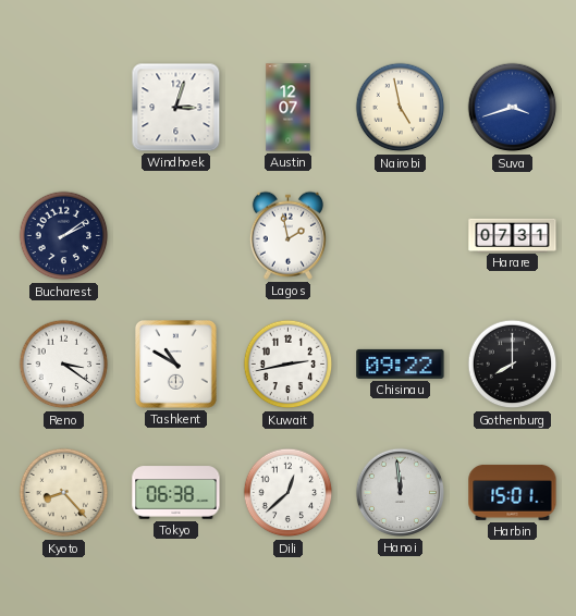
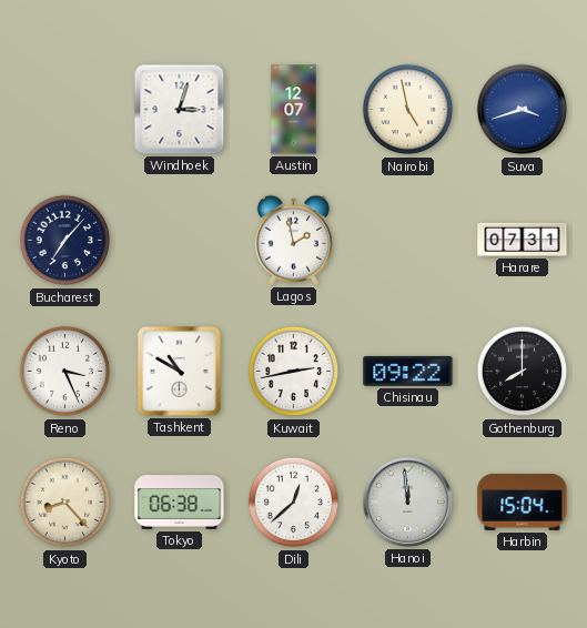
Bucharest: 2:09 -> 7:07
Reno: 3:21 -> 3:26
Harbin: 15:01 -> 15:04
